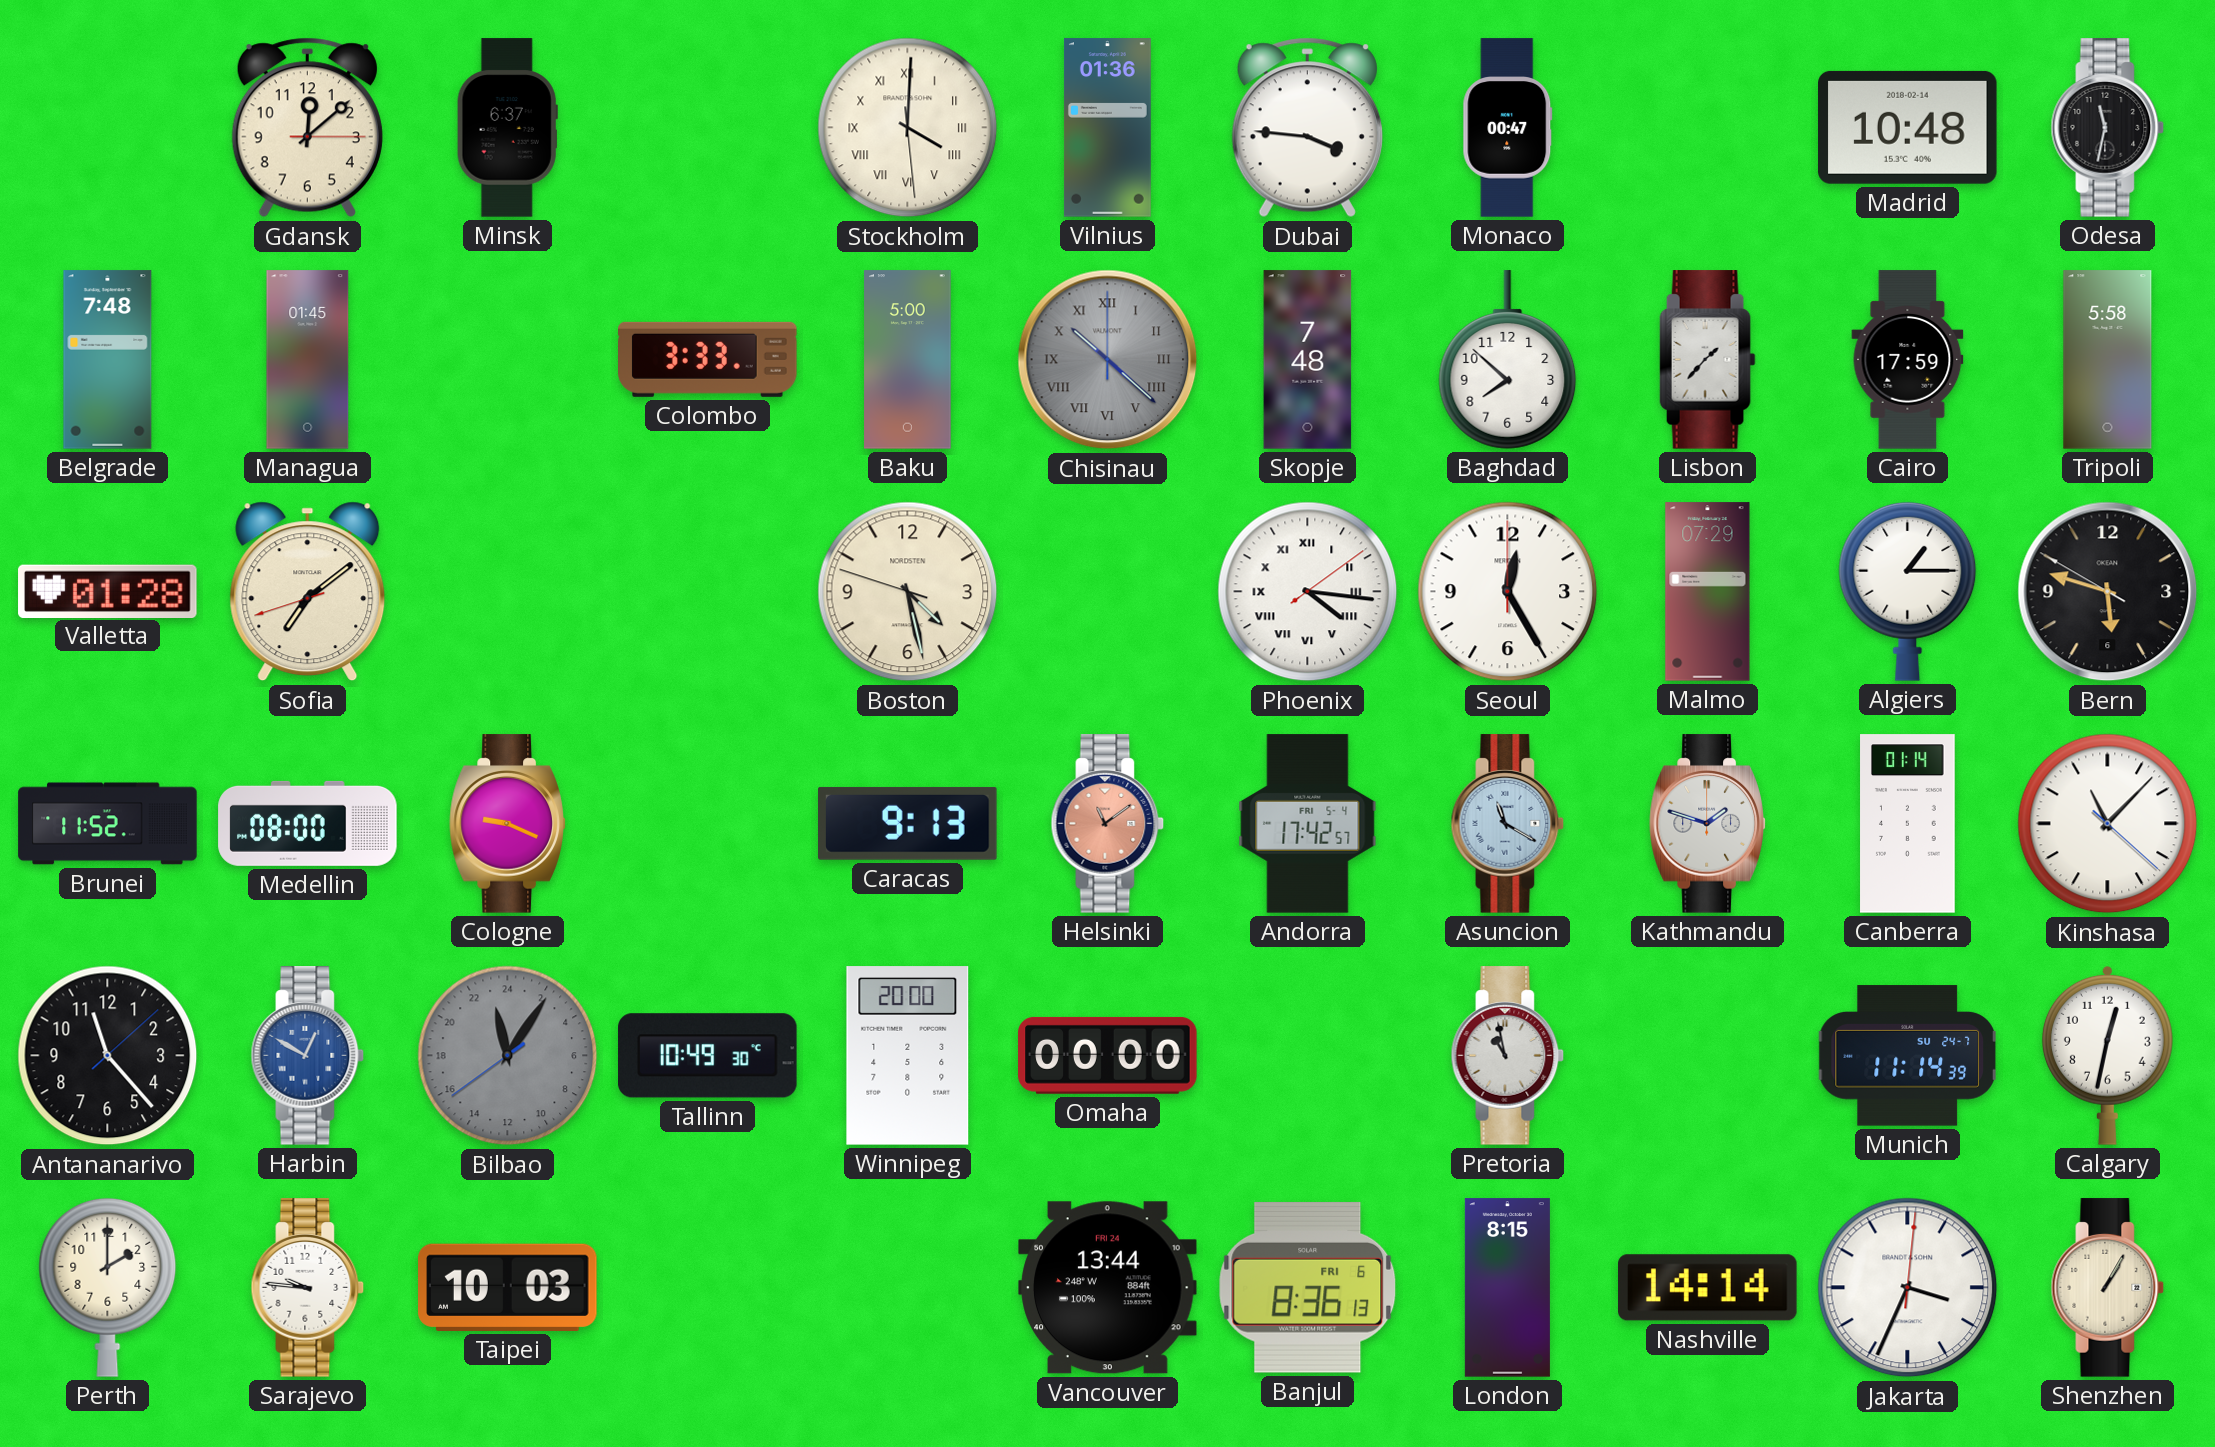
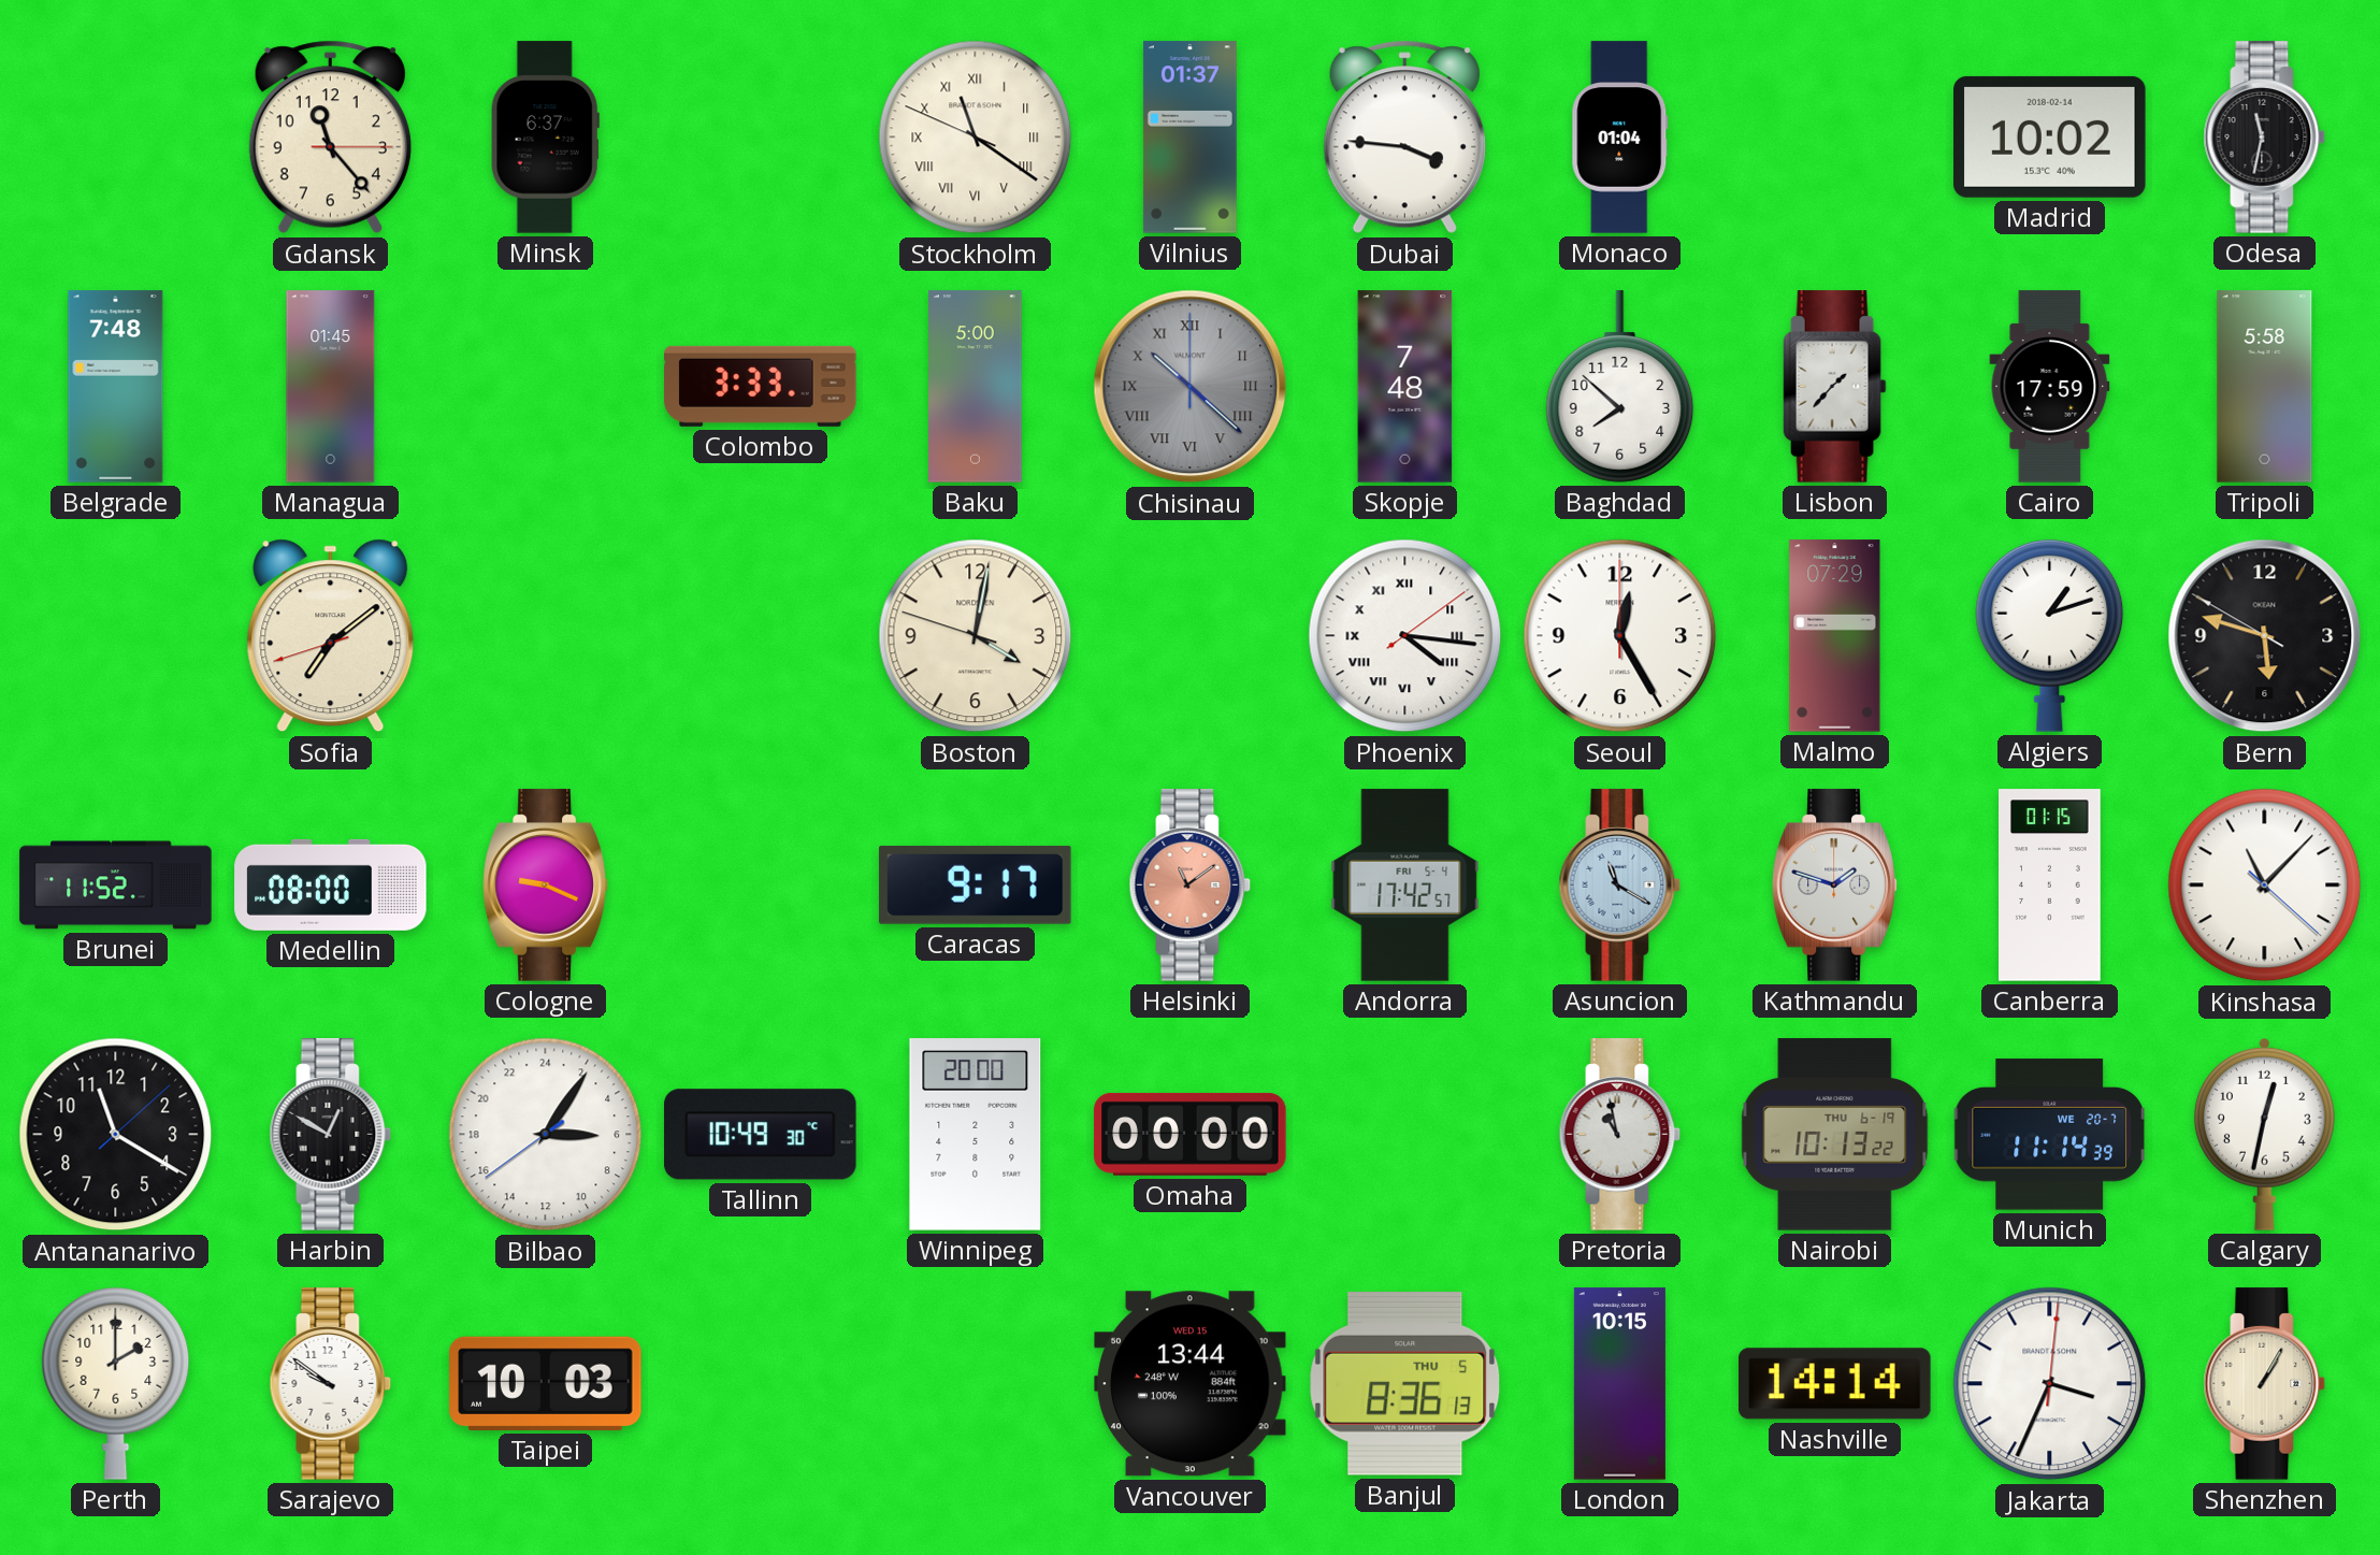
Gdansk: 12:08 -> 11:23
Stockholm: 4:00 -> 11:20
Vilnius: 01:36 -> 01:37
Monaco: 00:47 -> 01:04
Madrid: 10:48 -> 10:02
Valletta: 01:28 -> none
Boston: 4:27 -> 4:01
Algiers: 1:15 -> 1:12
Caracas: 9:13 -> 9:17
Canberra: 01:14 -> 01:15
Antananarivo: 11:23 -> 11:20
Harbin dial: blue -> black
Bilbao: 23:05 -> 6:05
Bilbao dial: grey -> white
Nairobi: none -> 10:13
Munich date: SU 24-7 -> WE 20-7
Sarajevo: 9:46 -> 9:51
Vancouver date: FRI 24 -> WED 15
Banjul date: FRI 6 -> THU 5
London: 8:15 -> 10:15
